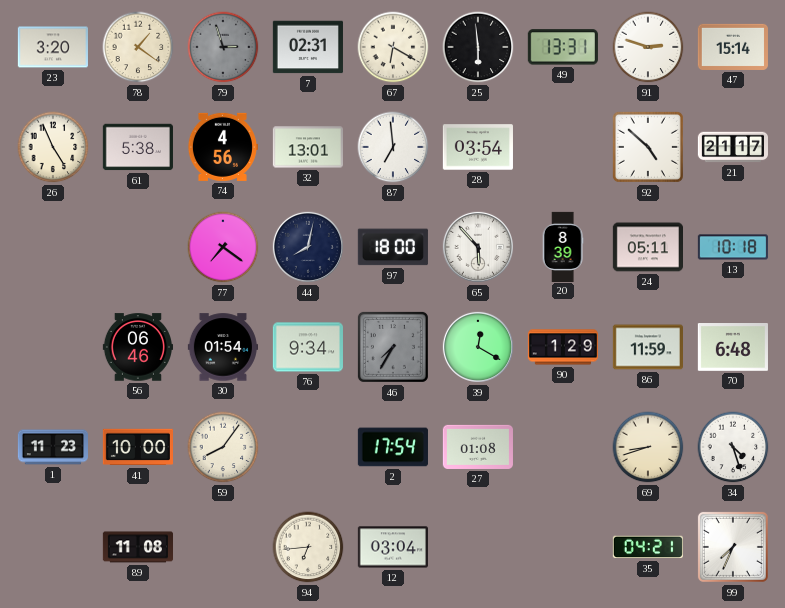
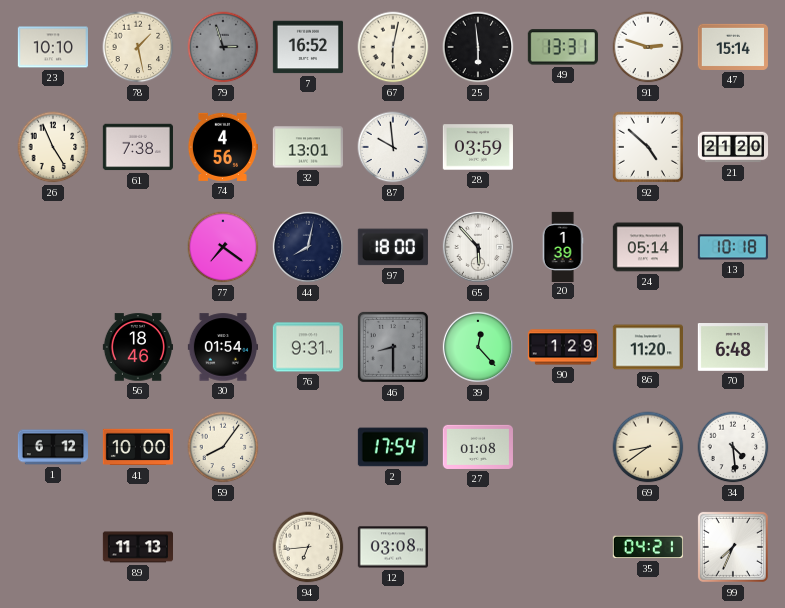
23: 3:20 -> 10:10
78: 1:21 -> 1:28
7: 02:31 -> 16:52
67: 6:20 -> 6:02
61: 5:38 -> 7:38
87: 6:59 -> 9:59
28: 03:54 -> 03:59
21: 21:17 -> 21:20
20: 8:39 -> 1:39
24: 05:11 -> 05:14
56: 06:46 -> 18:46
76: 9:34 -> 9:31
46: 7:35 -> 8:30
39: 12:20 -> 12:23
86: 11:59 -> 11:20
1: 11:23 -> 6:12
69: 8:42 -> 8:39
34: 4:27 -> 4:29
89: 11:08 -> 11:13
12: 03:04 -> 03:08
